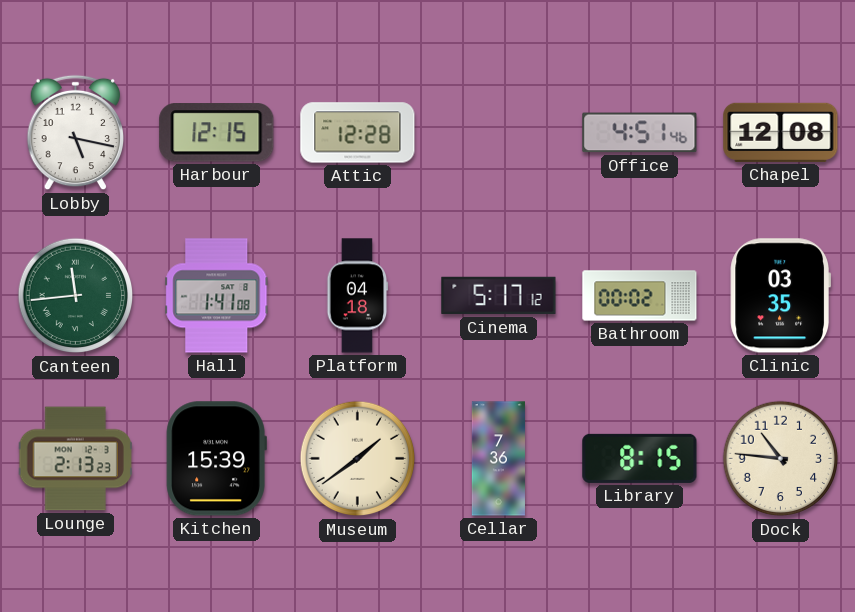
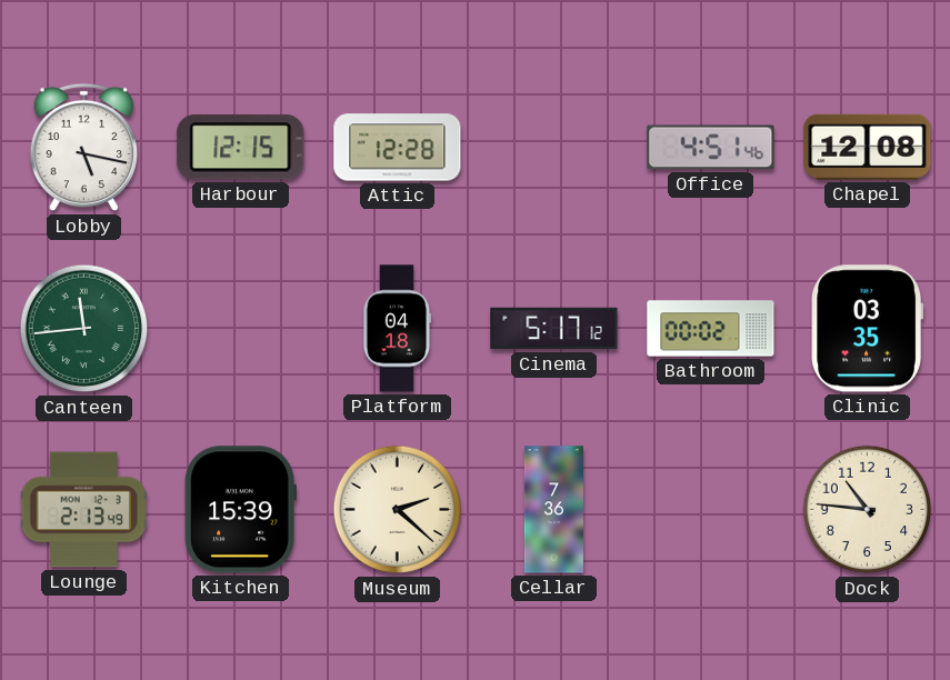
Hall: 1:41 -> none
Lounge: 2:13:23 -> 2:13:49
Museum: 1:39 -> 2:22
Library: 8:15 -> none
